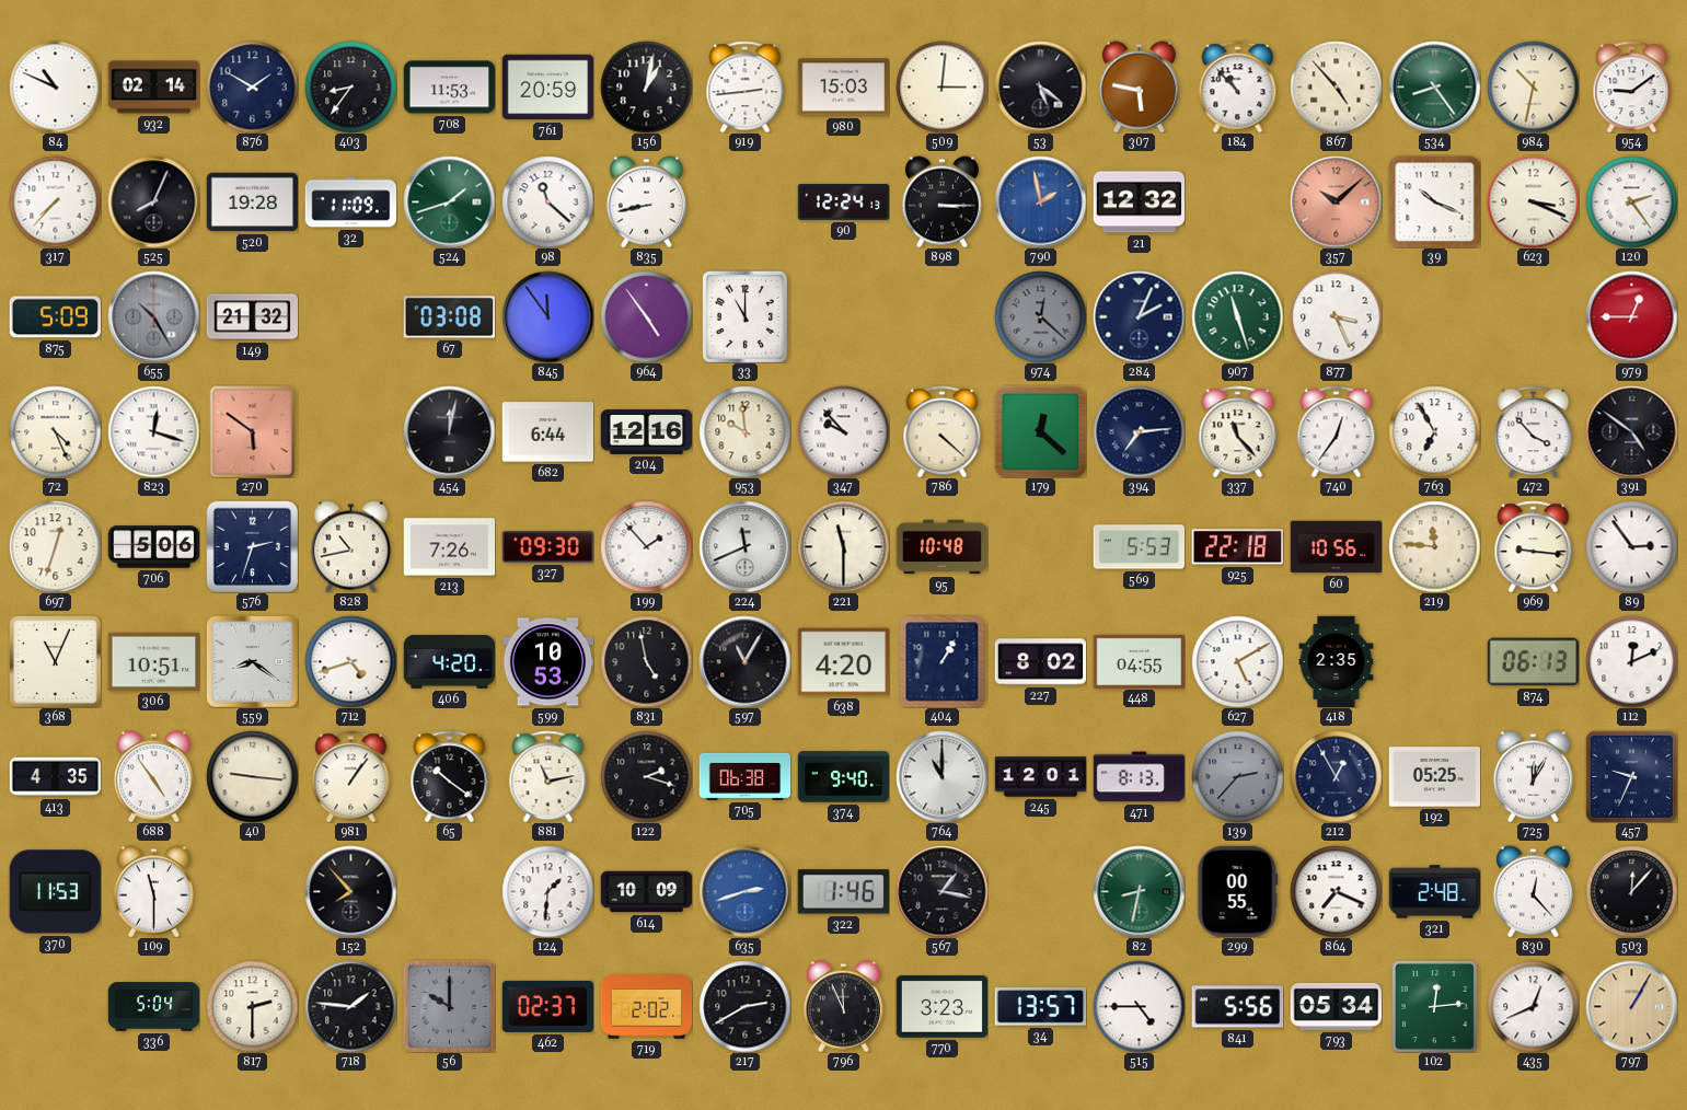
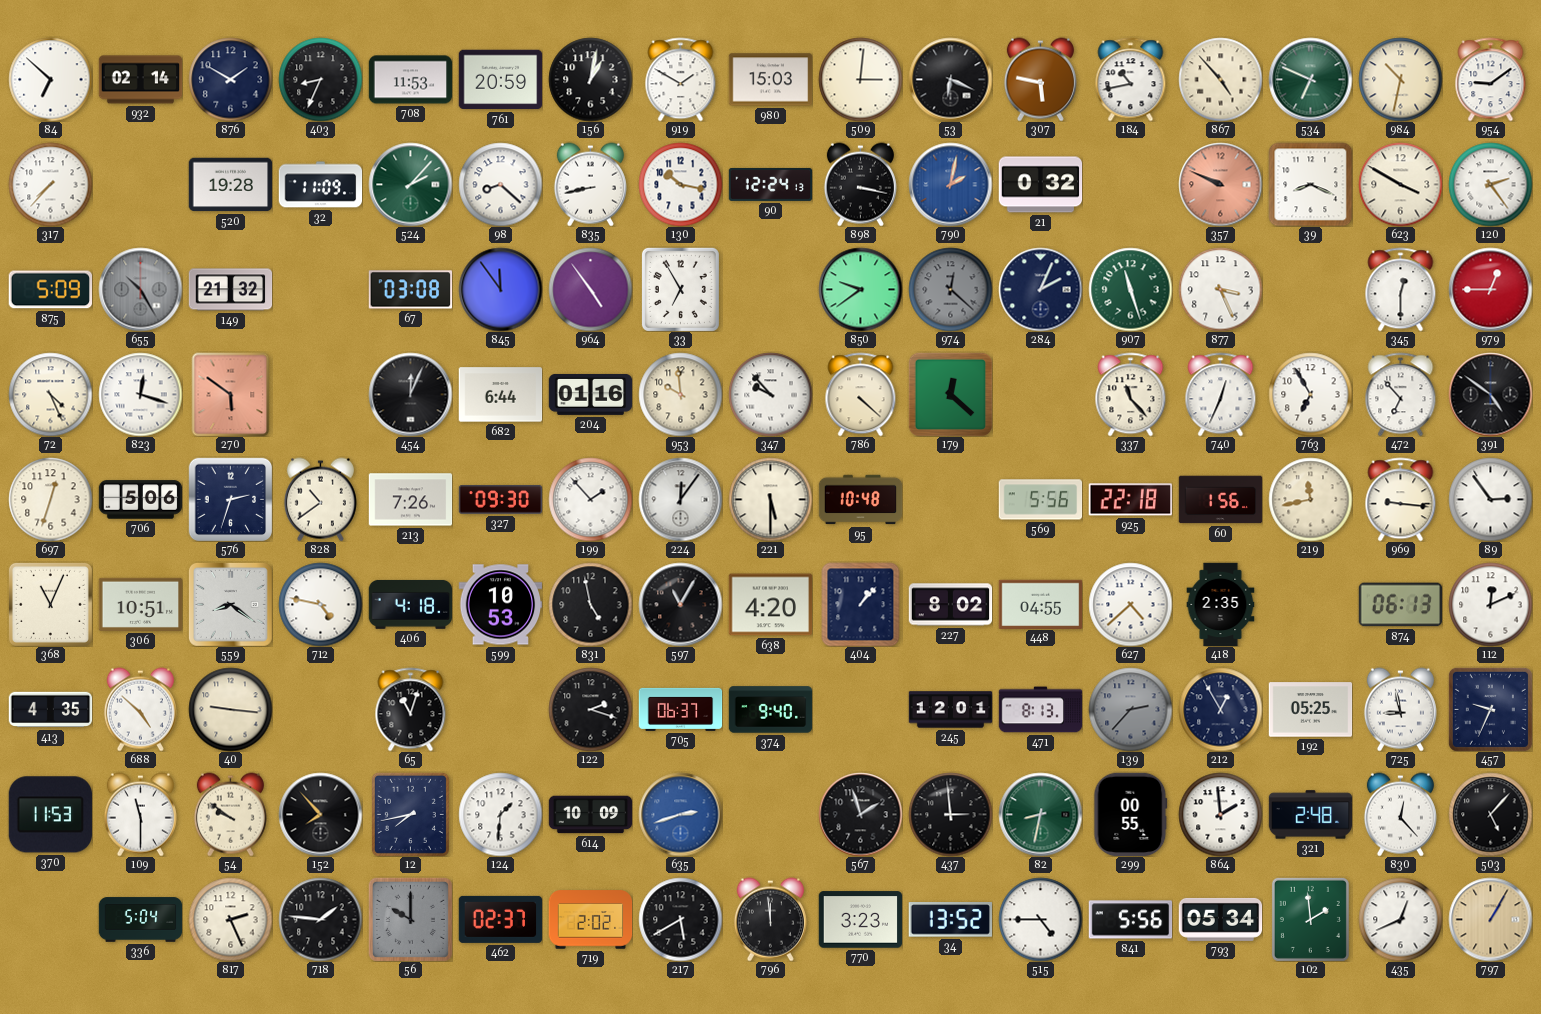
84: 10:49 -> 6:52
403: 8:36 -> 8:34
919: 2:44 -> 1:50
53: 5:21 -> 6:19
184: 10:53 -> 10:43
534: 8:24 -> 6:49
525: 8:04 -> none
524: 1:42 -> 2:07
98: 11:22 -> 8:22
130: none -> 10:17
898: 3:15 -> 3:17
790: 1:58 -> 2:02
21: 12:32 -> 0:32
357: 10:08 -> 9:49
39: 10:19 -> 8:19
623: 3:19 -> 3:50
33: 11:00 -> 6:55
850: none -> 9:39
345: none -> 12:30
454: 12:02 -> 12:04
204: 12:16 -> 01:16
394: 7:14 -> none
740: 12:36 -> 12:34
472: 3:53 -> 6:53
828: 10:43 -> 10:39
224: 11:41 -> 12:06
221: 11:30 -> 5:30
569: 5:53 -> 5:56
60: 10:56 -> 1:56
219: 11:46 -> 11:43
712: 4:42 -> 4:47
406: 4:20 -> 4:18
404: 1:05 -> 1:07
627: 5:10 -> 4:38
688: 4:54 -> 4:52
981: 1:06 -> none
65: 10:21 -> 11:03
881: 11:13 -> none
705: 06:38 -> 06:37
764: 11:00 -> none
725: 12:05 -> 8:58
54: none -> 9:51
12: none -> 7:43
322: 1:46 -> none
567: 1:17 -> 1:57
437: none -> 2:59
864: 7:19 -> 1:59
503: 12:07 -> 5:07
817: 2:30 -> 2:26
217: 2:40 -> 5:40
796: 11:56 -> 11:59
34: 13:57 -> 13:52
102: 12:14 -> 1:59
